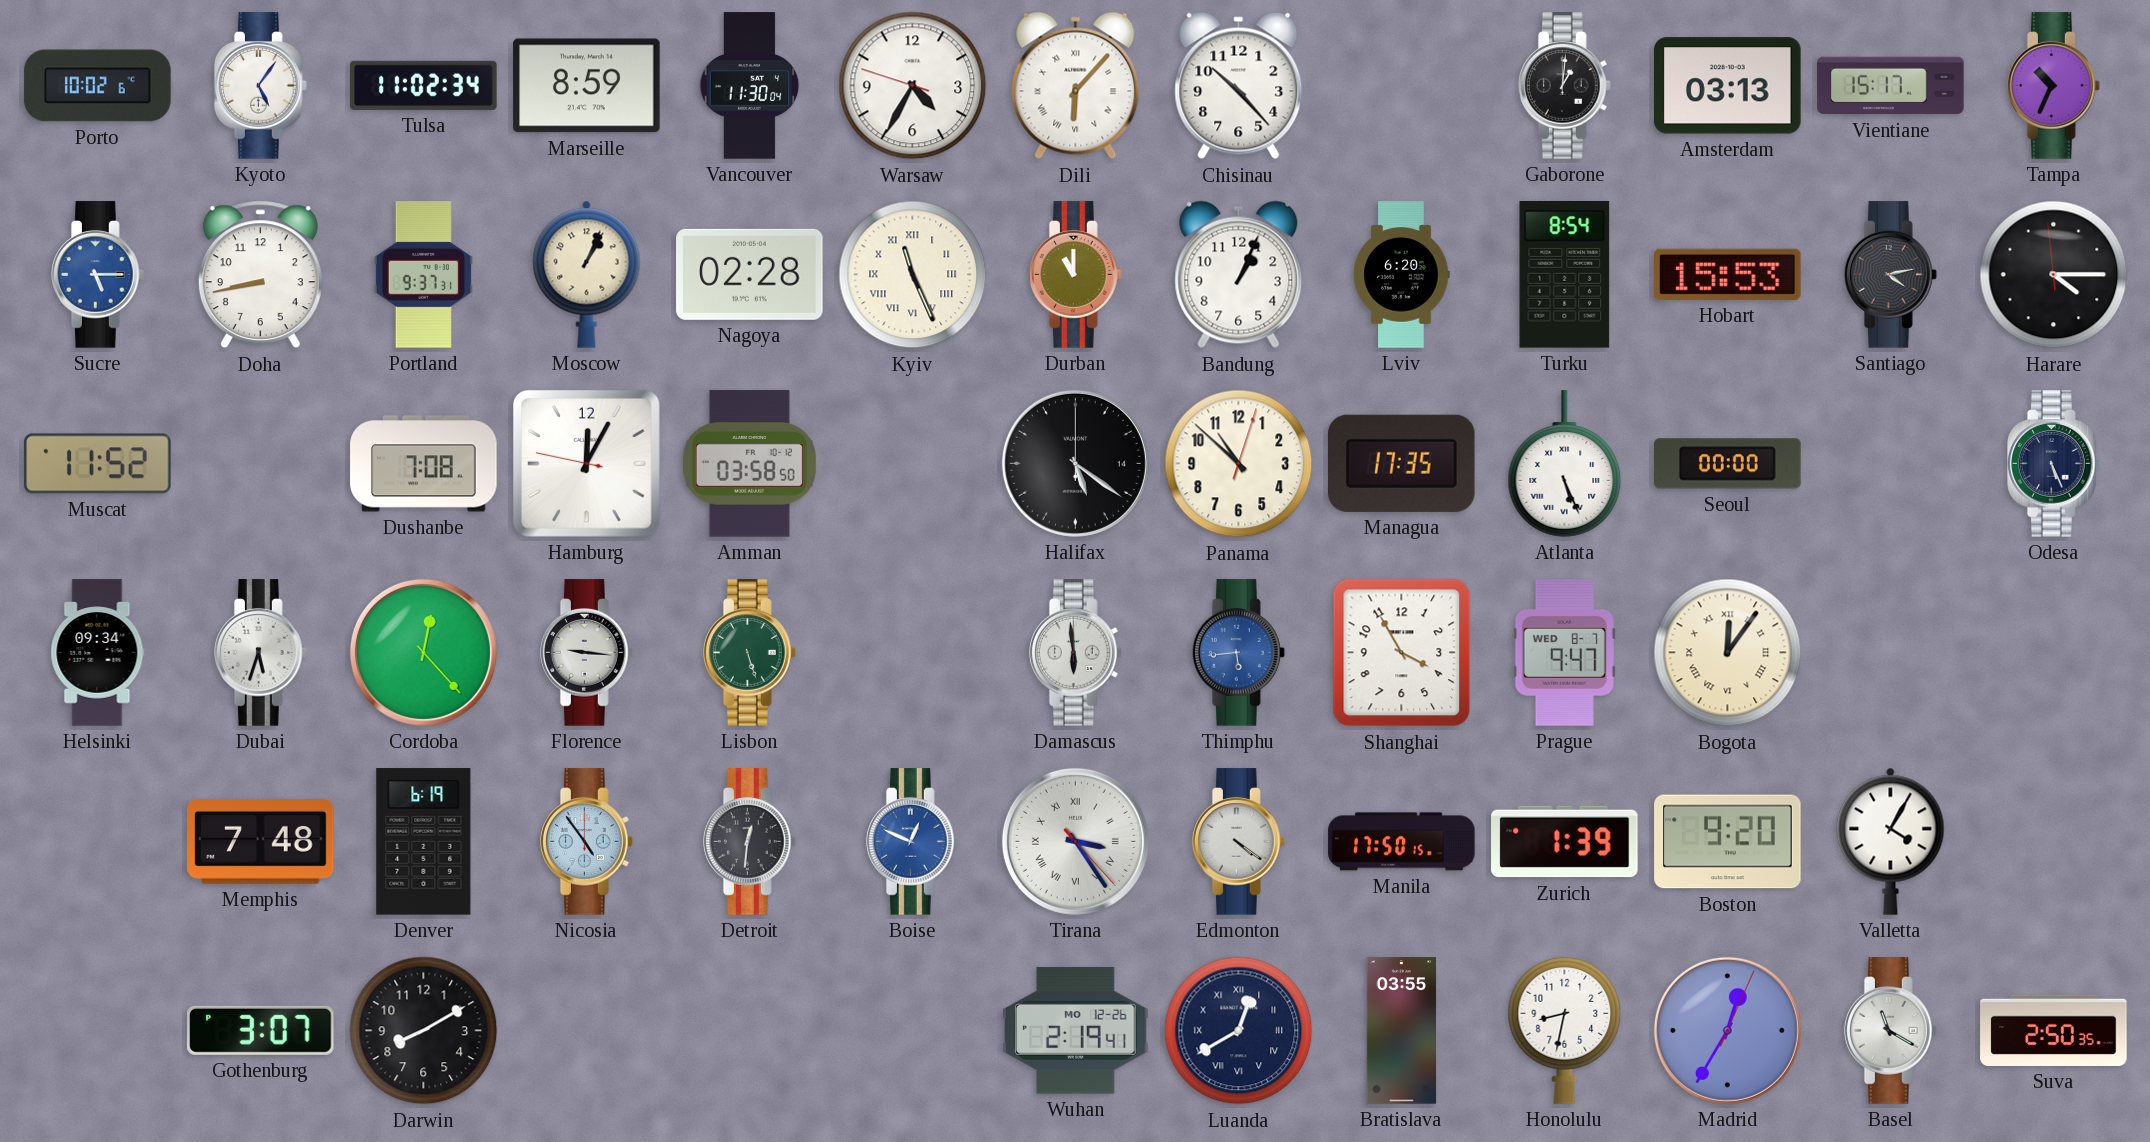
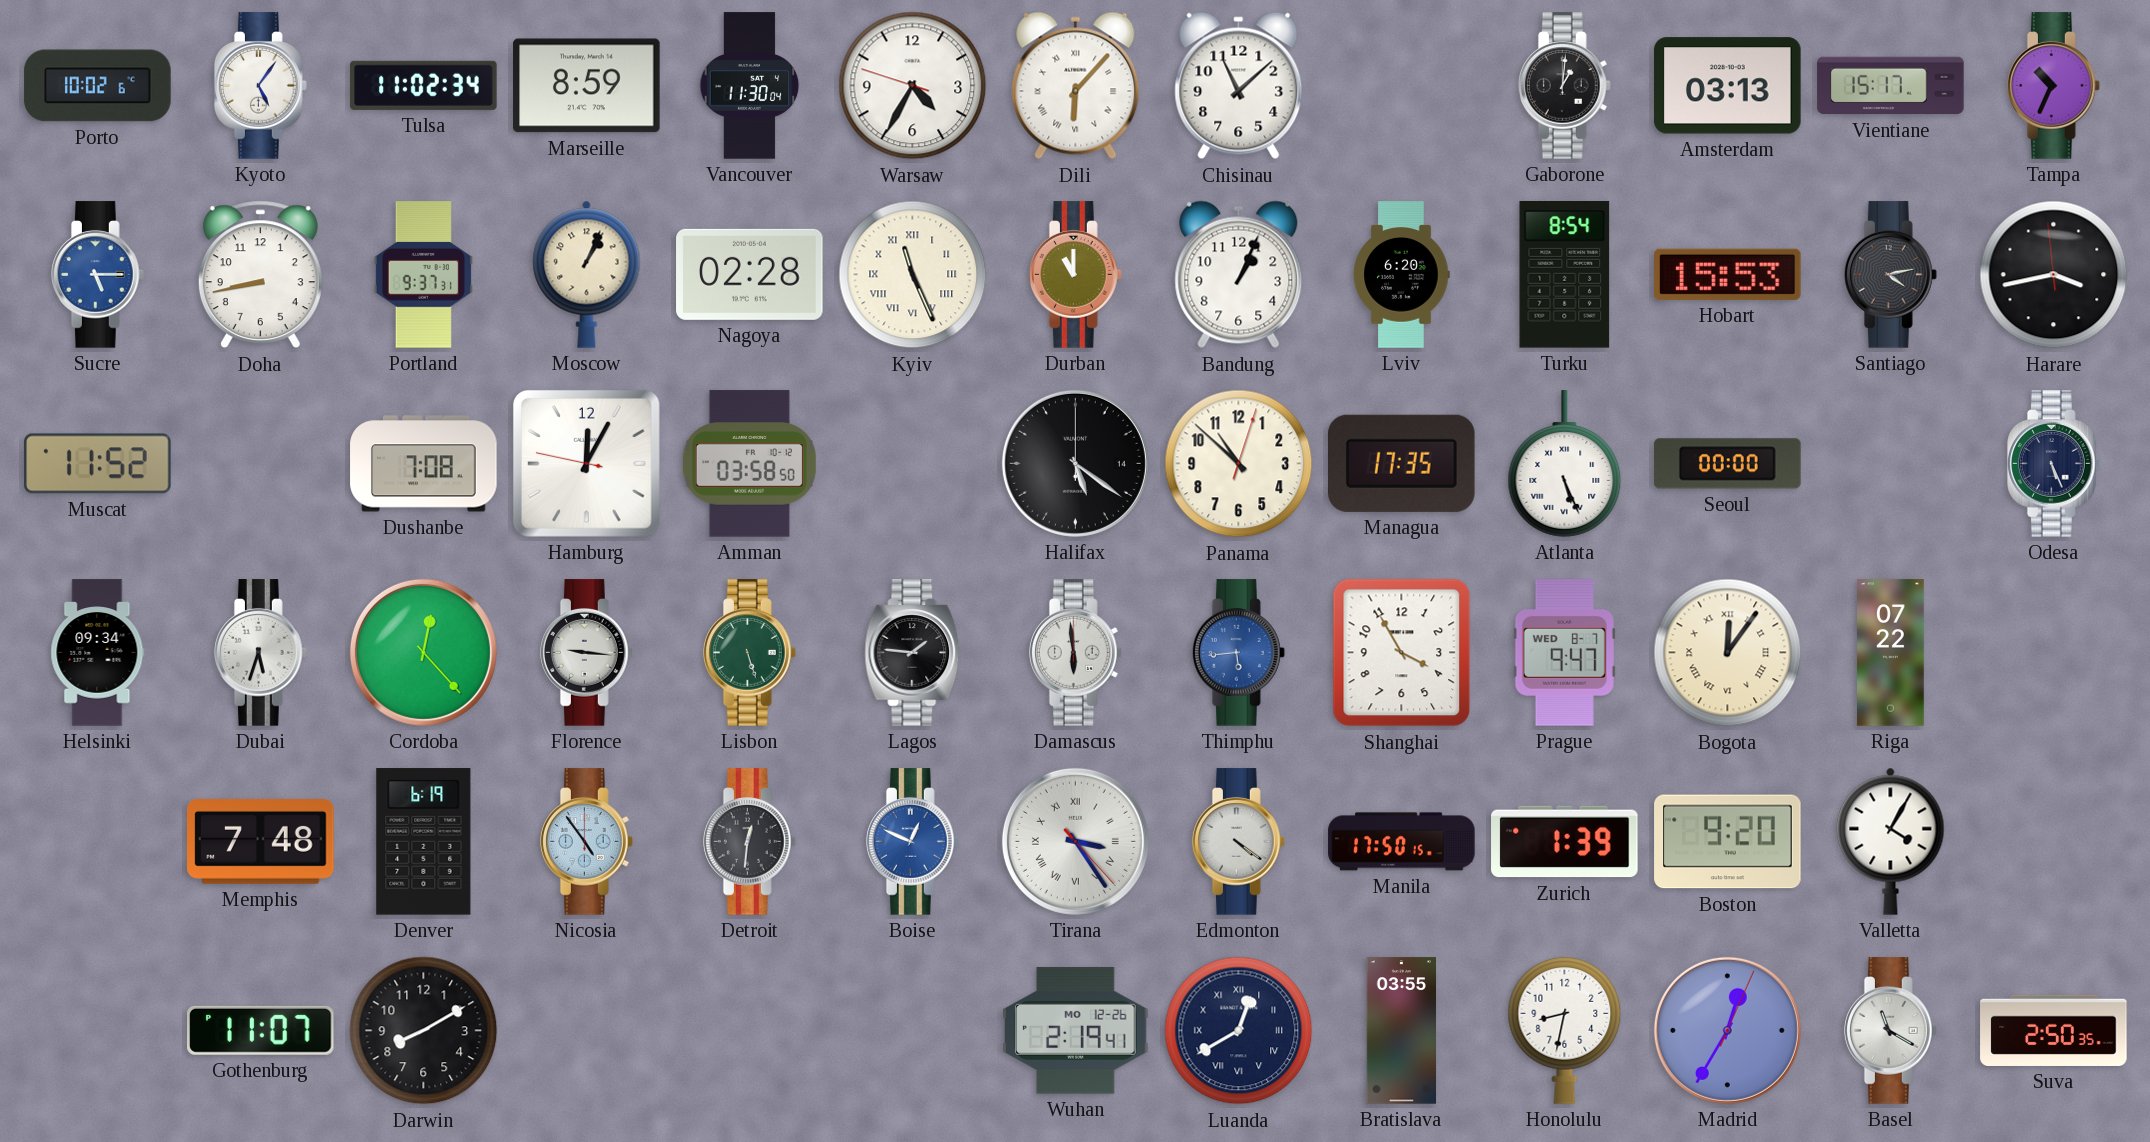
Chisinau: 10:23 -> 11:08
Harare: 4:14 -> 3:42
Lagos: none -> 1:46
Riga: none -> 07:22
Gothenburg: 3:07 -> 11:07
